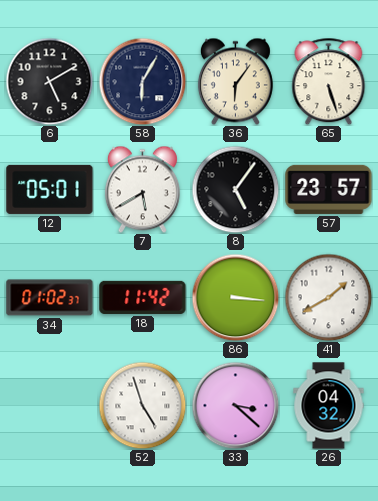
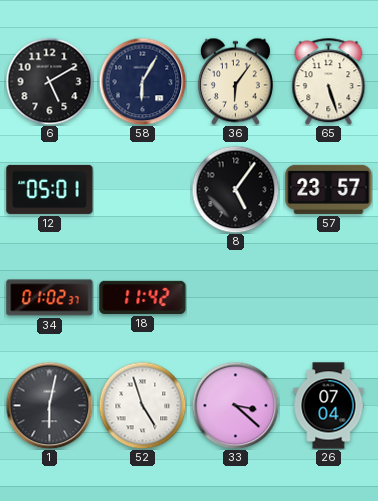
7: 5:40 -> none
86: 3:16 -> none
41: 1:40 -> none
1: none -> 6:02
26: 04:32 -> 07:04
